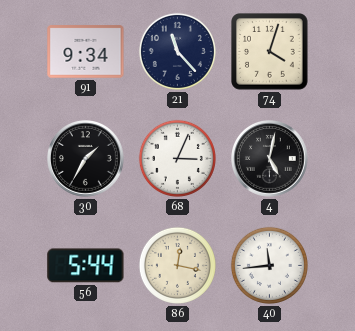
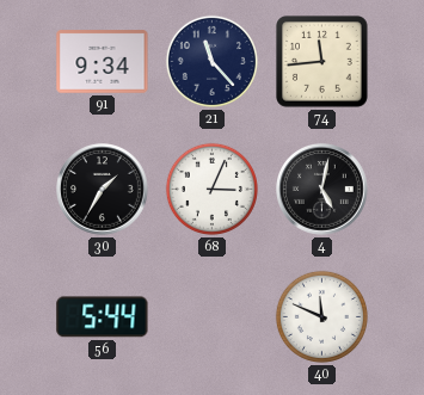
74: 4:03 -> 11:44
86: 12:17 -> none
40: 11:44 -> 11:49
